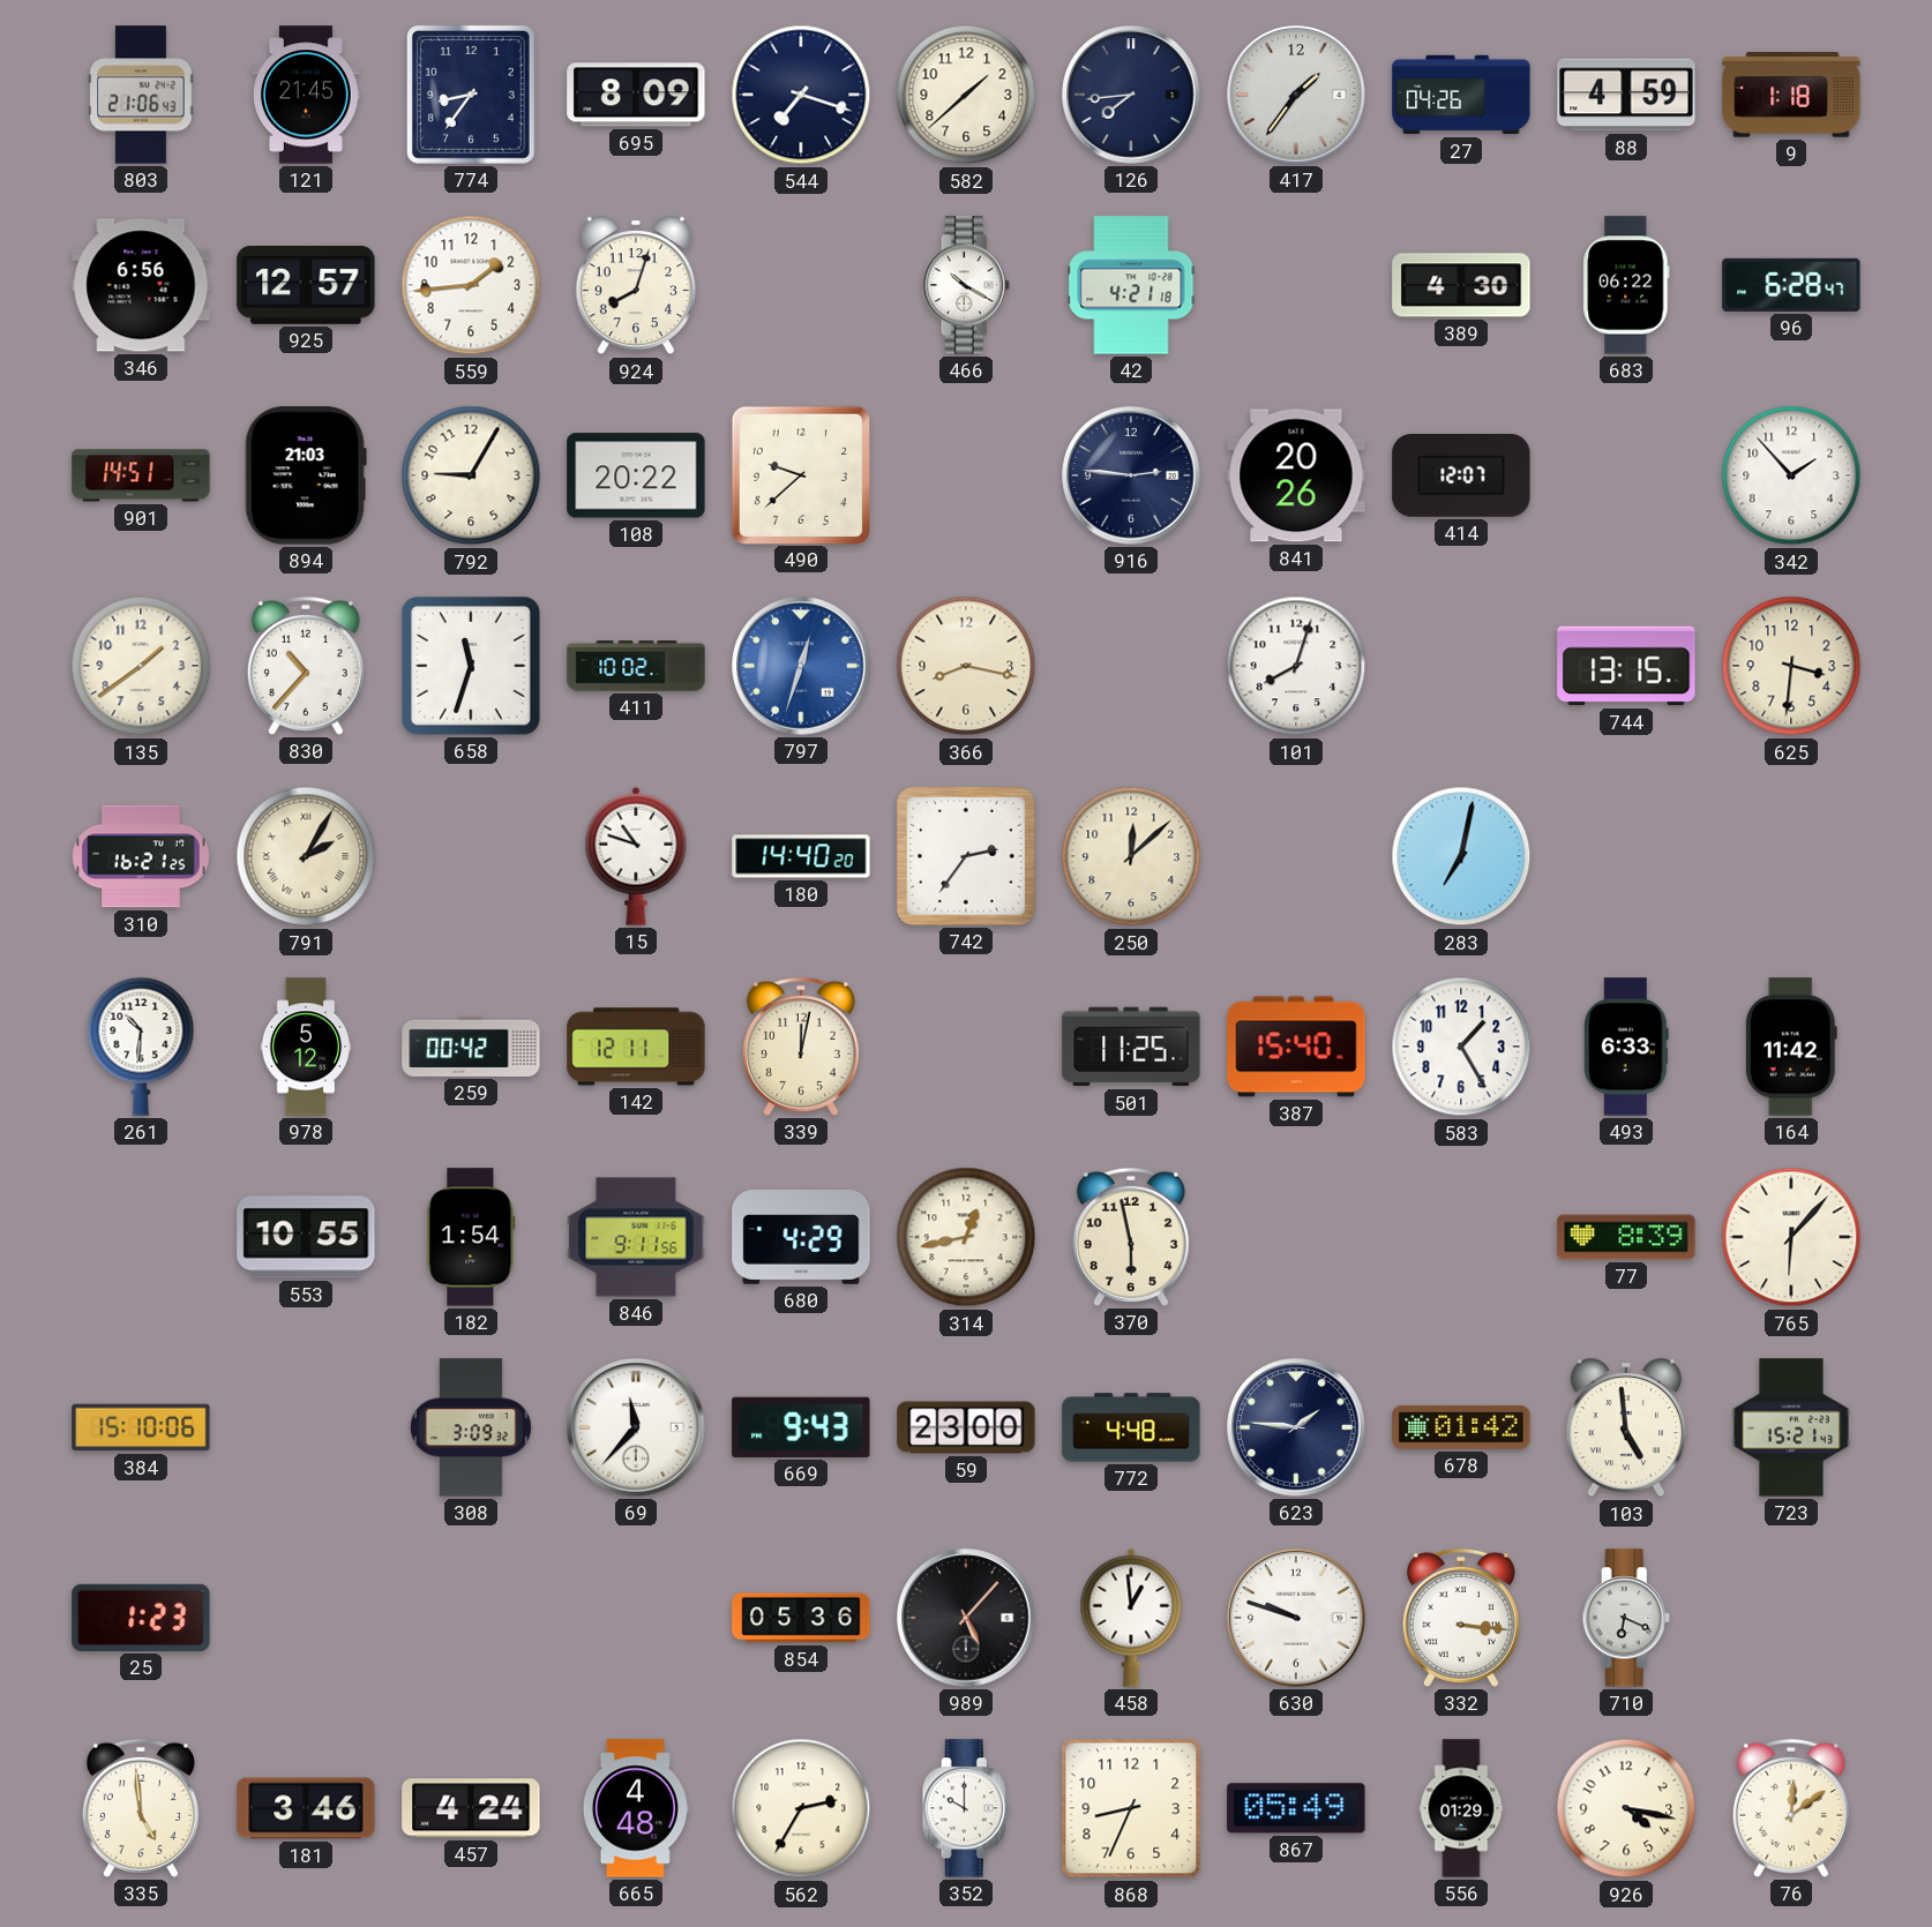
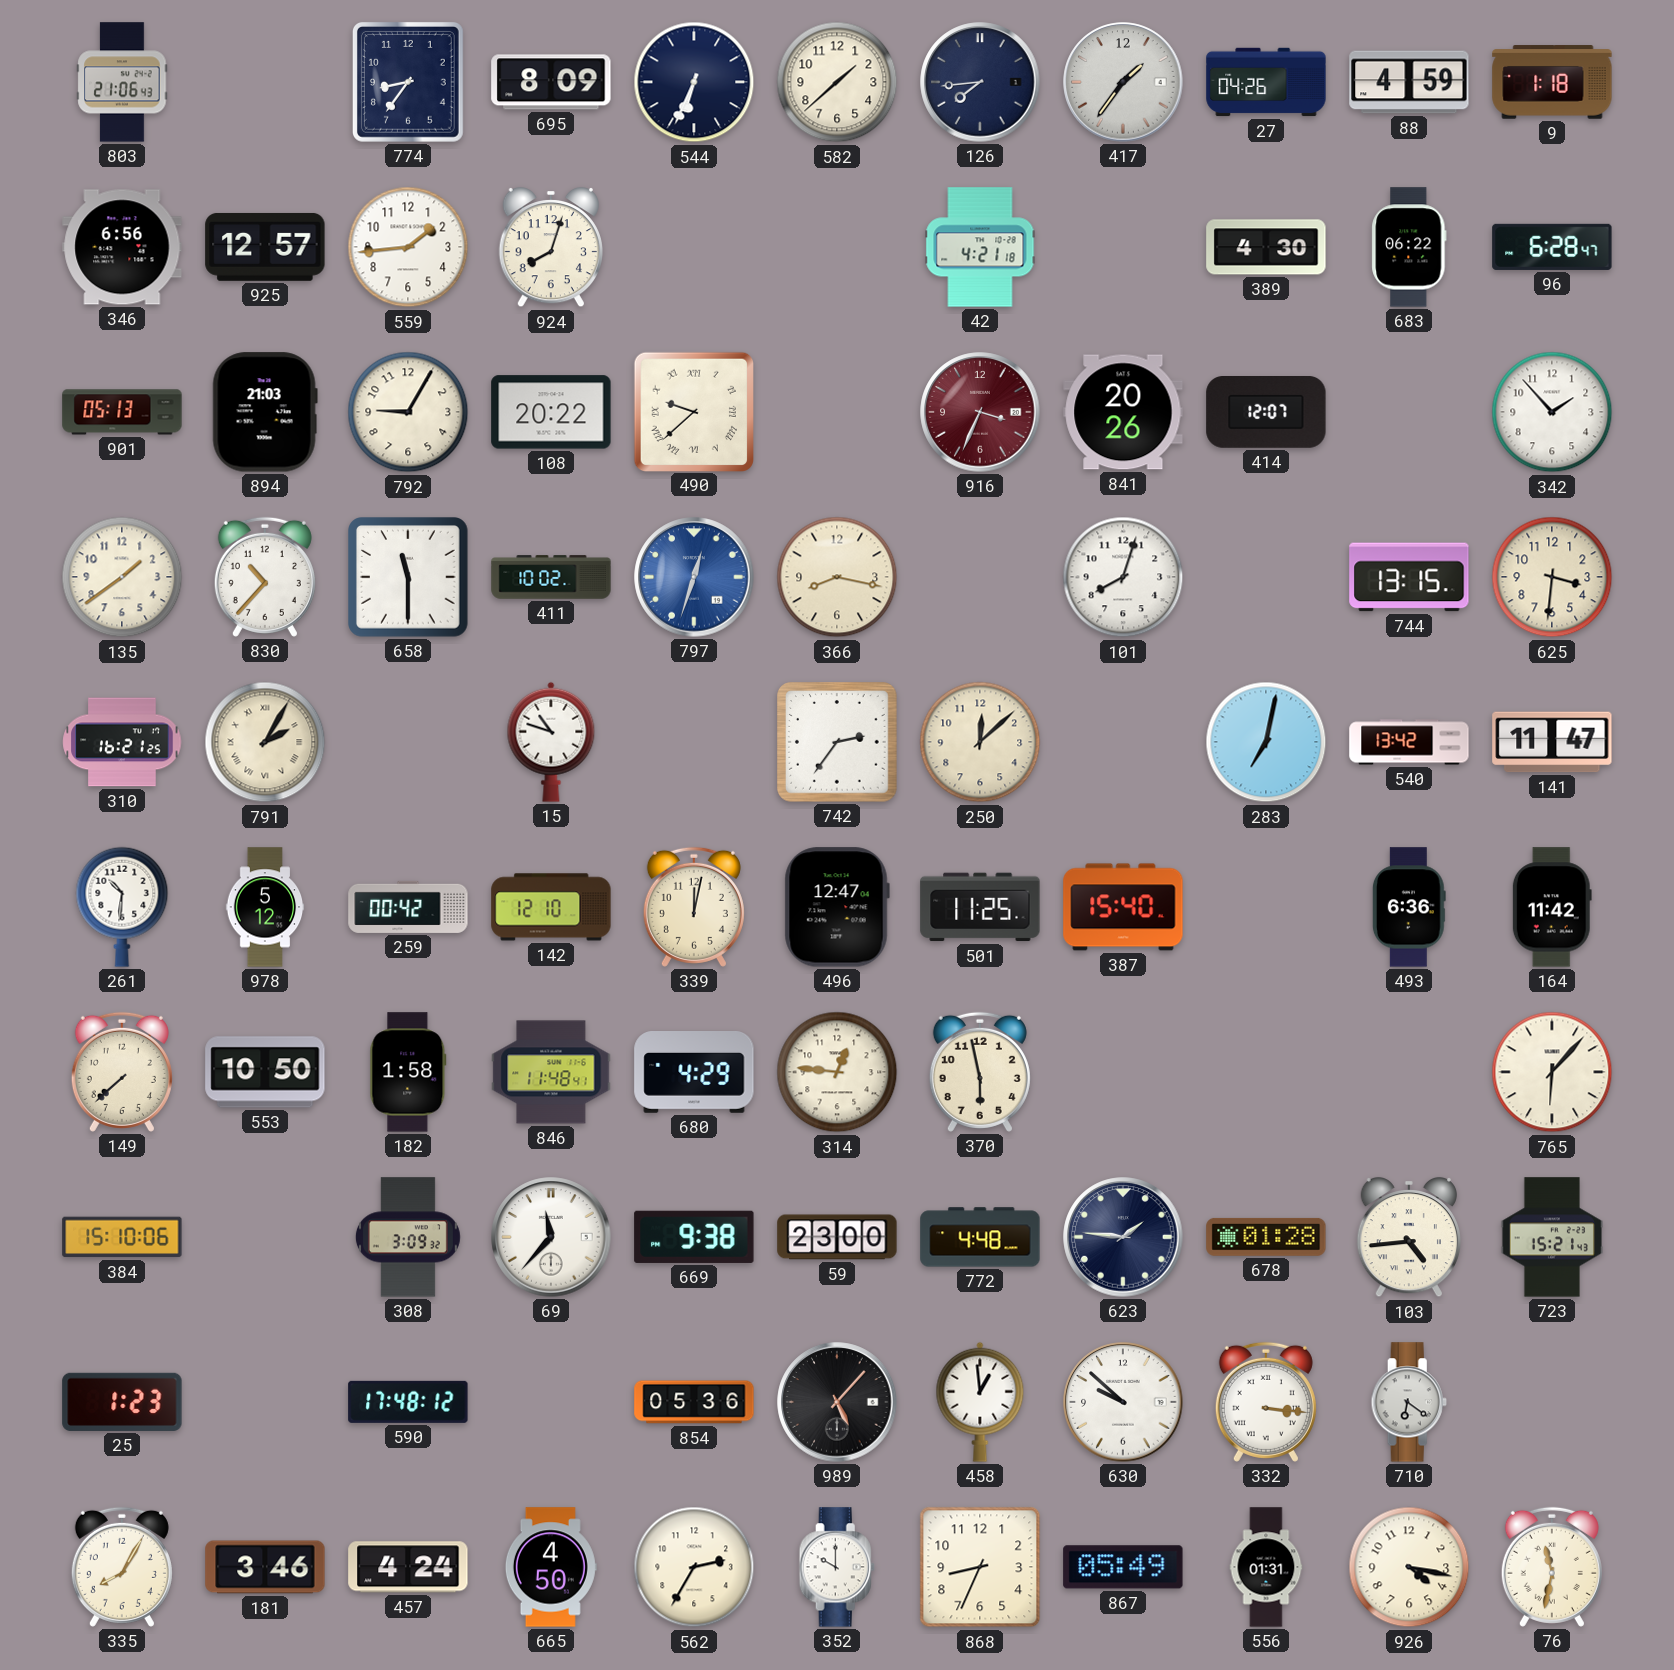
121: 21:45 -> none
544: 7:18 -> 6:34
466: 10:20 -> none
901: 14:51 -> 05:13
490 numerals: Arabic -> Roman
916: 2:46 -> 3:34
916 dial: navy -> burgundy
658: 11:33 -> 11:30
180: 14:40 -> none
540: none -> 13:42
141: none -> 11:47
142: 12:11 -> 12:10
496: none -> 12:47
583: 1:25 -> none
493: 6:33 -> 6:36
149: none -> 7:38
553: 10:55 -> 10:50
182: 1:54 -> 1:58
846: 9:11 -> 11:48
314: 12:43 -> 12:46
77: 8:39 -> none
669: 9:43 -> 9:38
678: 01:42 -> 01:28
103: 4:59 -> 4:44
590: none -> 17:48
630: 9:48 -> 9:52
710: 6:19 -> 6:21
335: 4:59 -> 8:05
665: 4:48 -> 4:50
556: 01:29 -> 01:31
76: 12:09 -> 11:32
